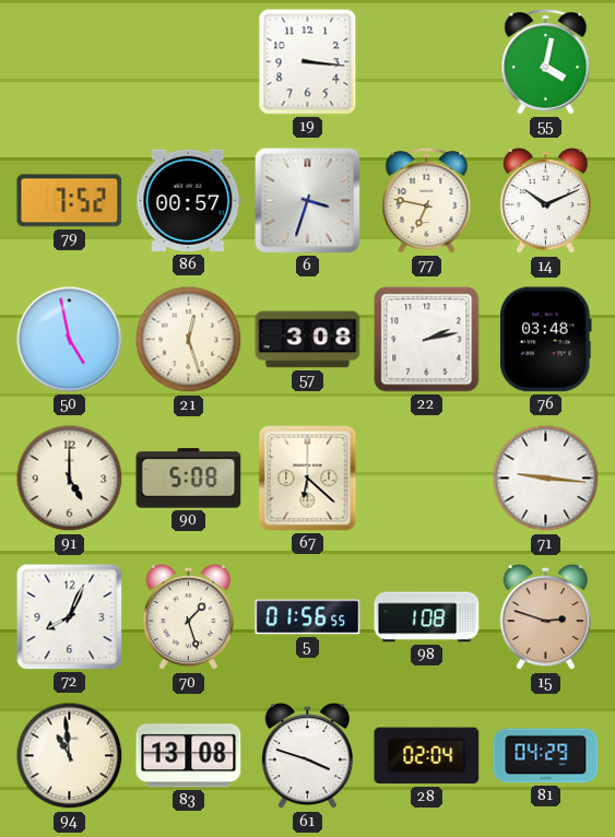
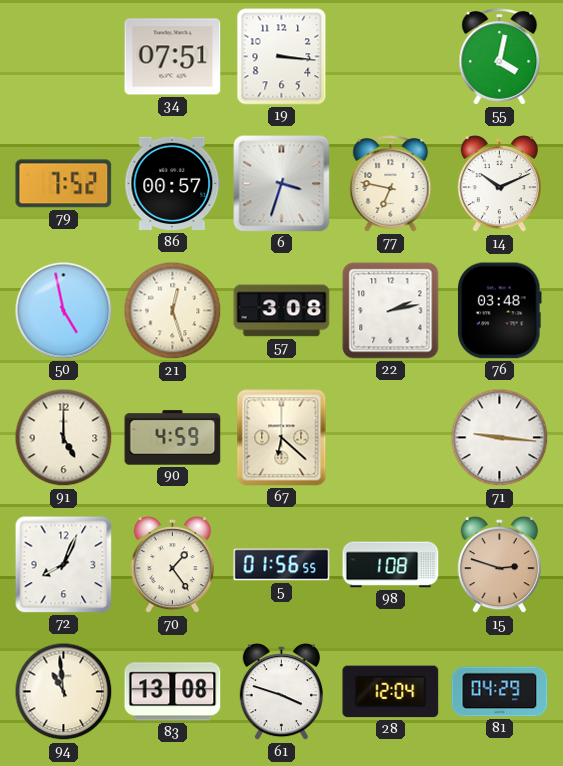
34: none -> 07:51
90: 5:08 -> 4:59
70: 1:27 -> 1:24
28: 02:04 -> 12:04
